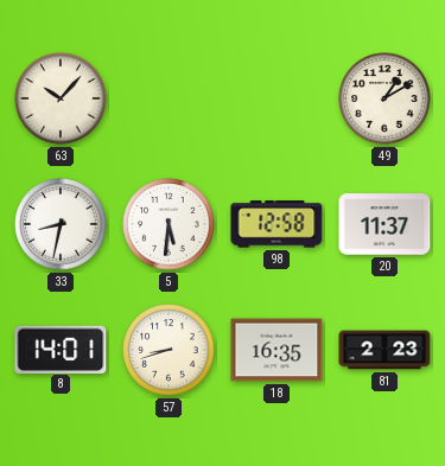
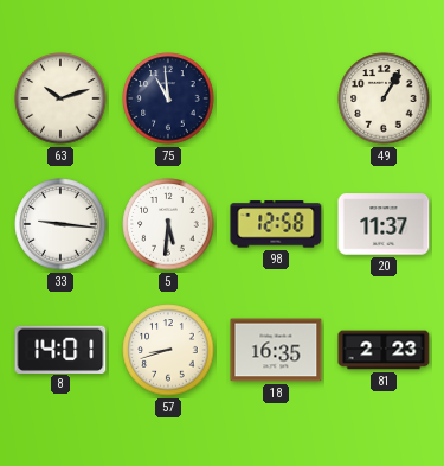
63: 10:07 -> 10:12
75: none -> 10:59
49: 1:10 -> 1:05
33: 8:32 -> 9:16
